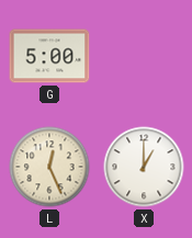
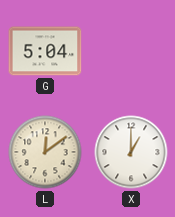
G: 5:00 -> 5:04
L: 12:26 -> 12:09
